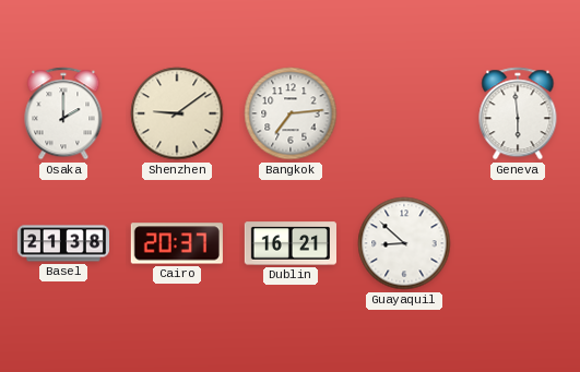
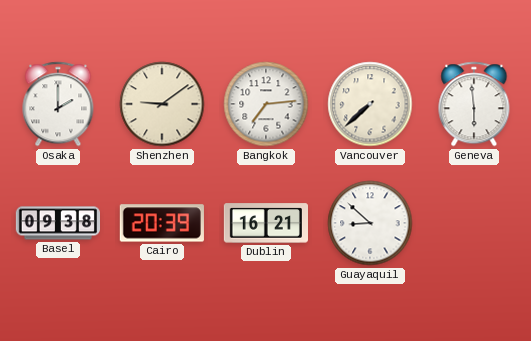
Vancouver: none -> 7:38
Basel: 21:38 -> 09:38
Cairo: 20:37 -> 20:39
